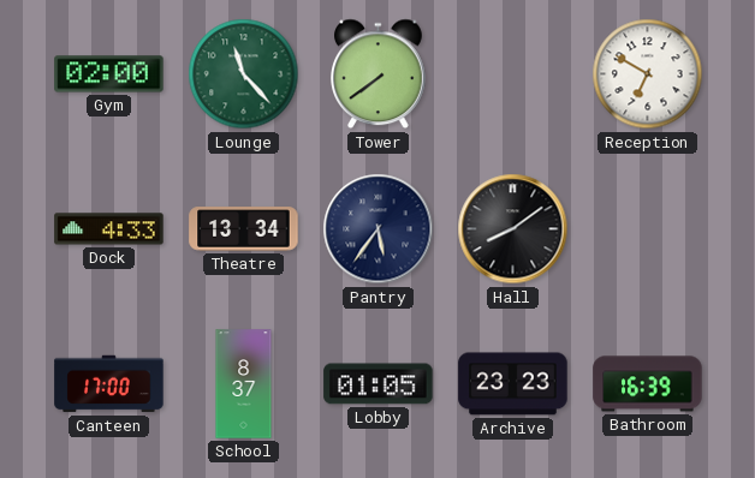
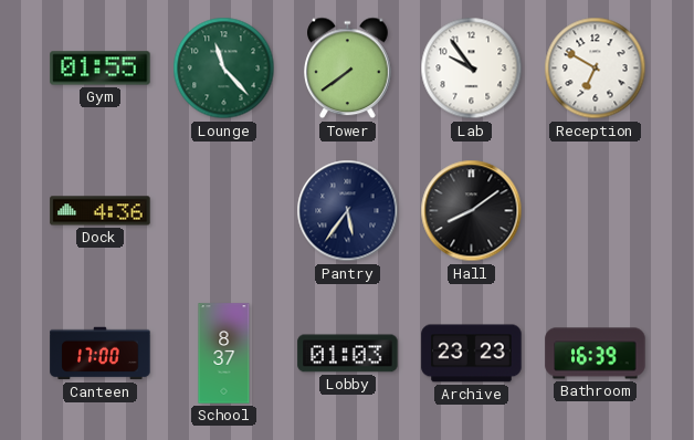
Gym: 02:00 -> 01:55
Lab: none -> 9:54
Dock: 4:33 -> 4:36
Theatre: 13:34 -> none
Lobby: 01:05 -> 01:03
